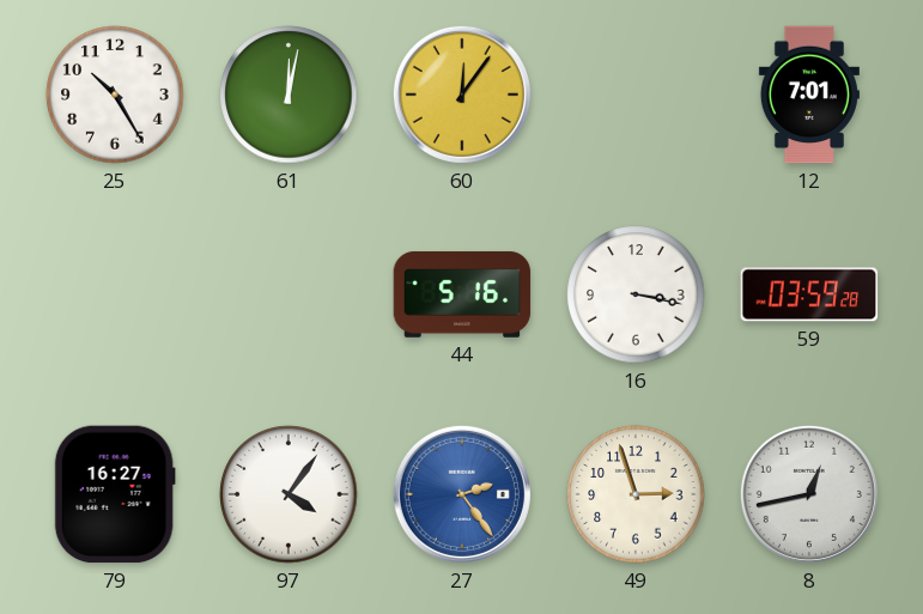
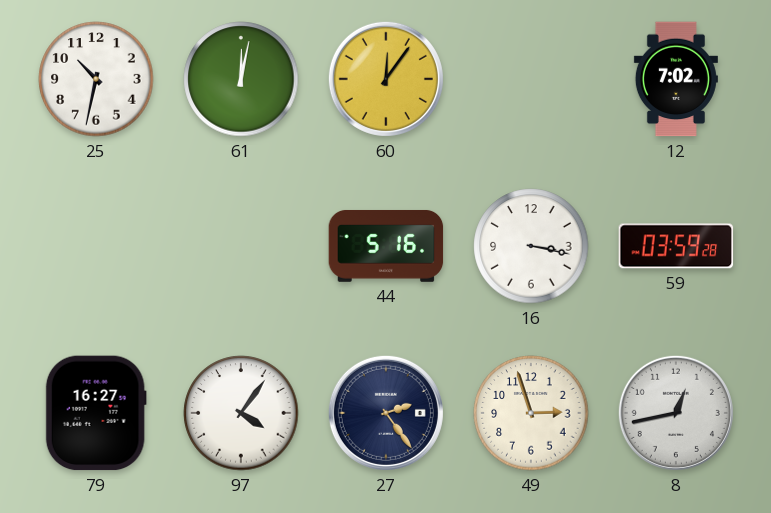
25: 10:25 -> 10:32
12: 7:01 -> 7:02
27 dial: blue -> navy
